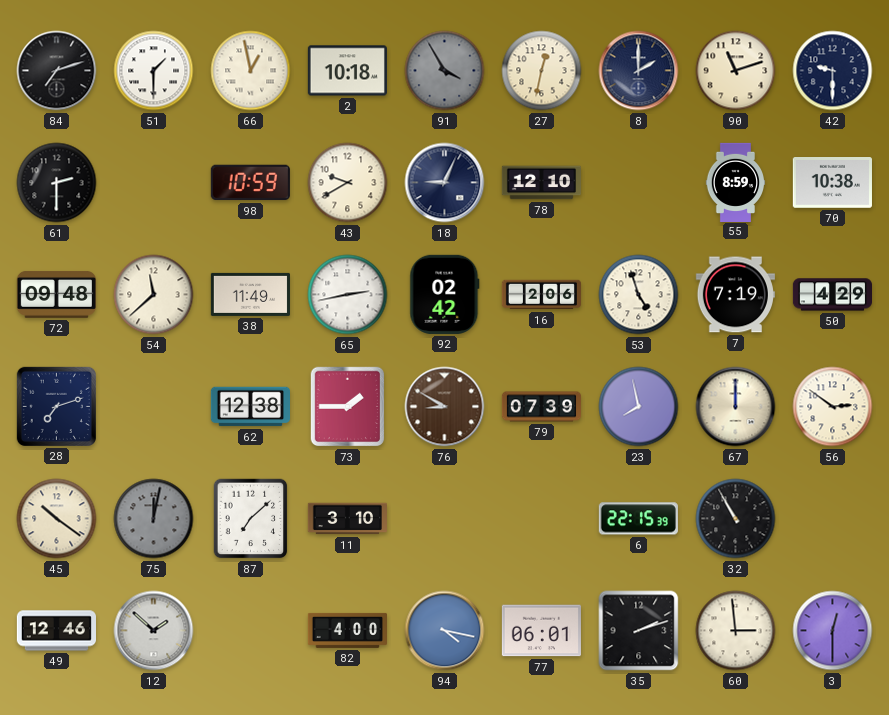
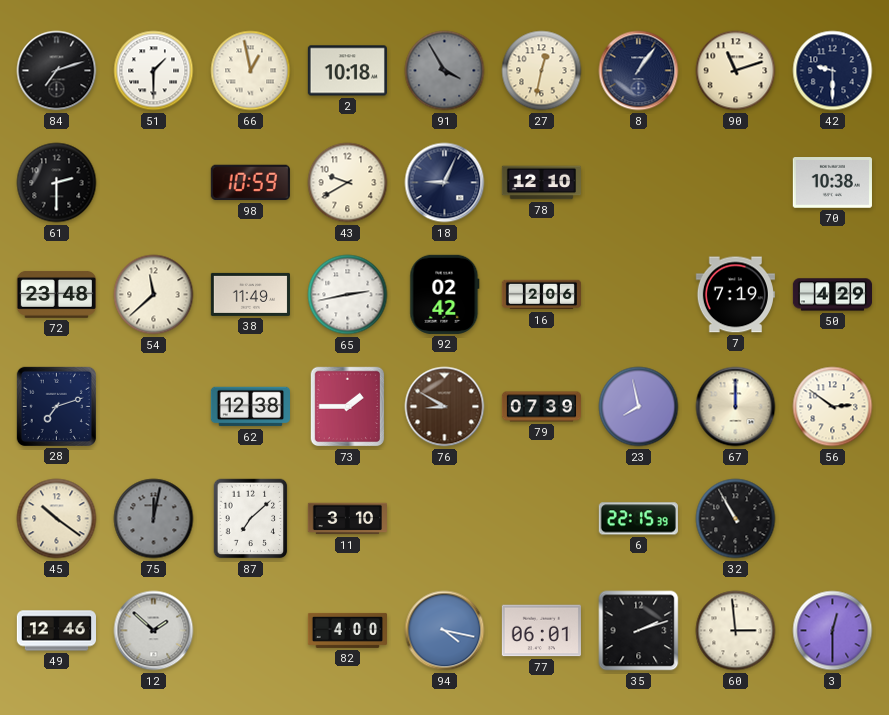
8: 2:00 -> 1:06
55: 8:59 -> none
72: 09:48 -> 23:48
53: 4:57 -> none
